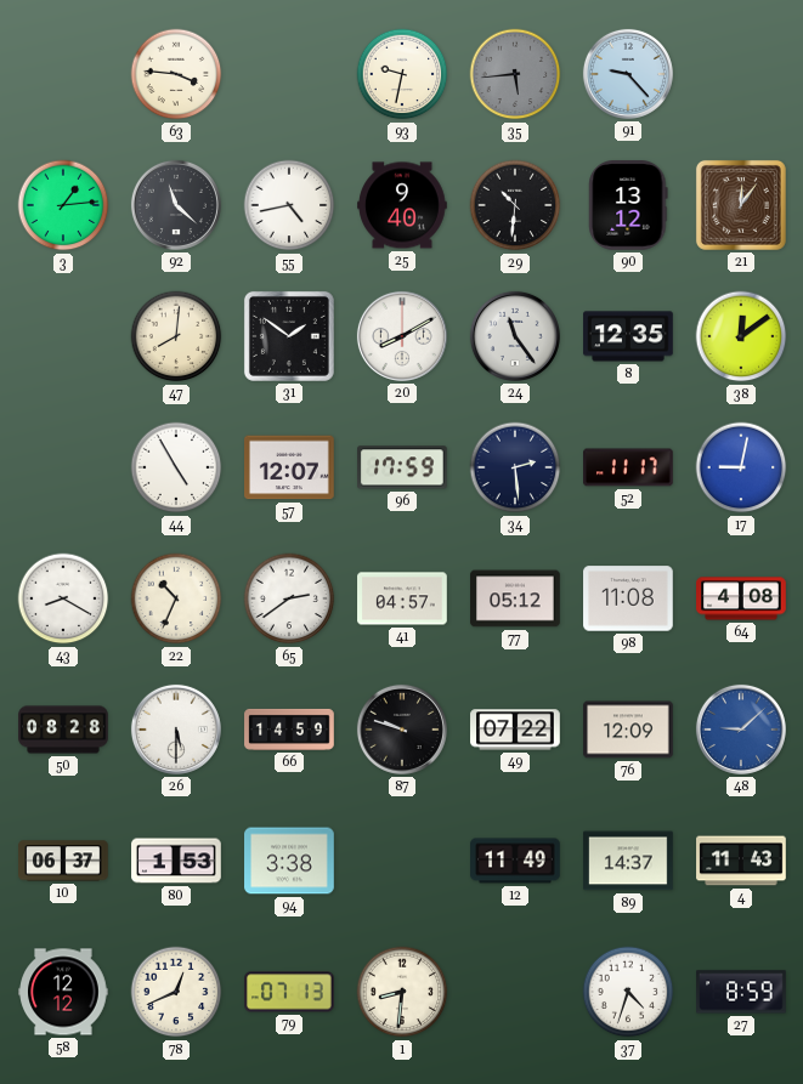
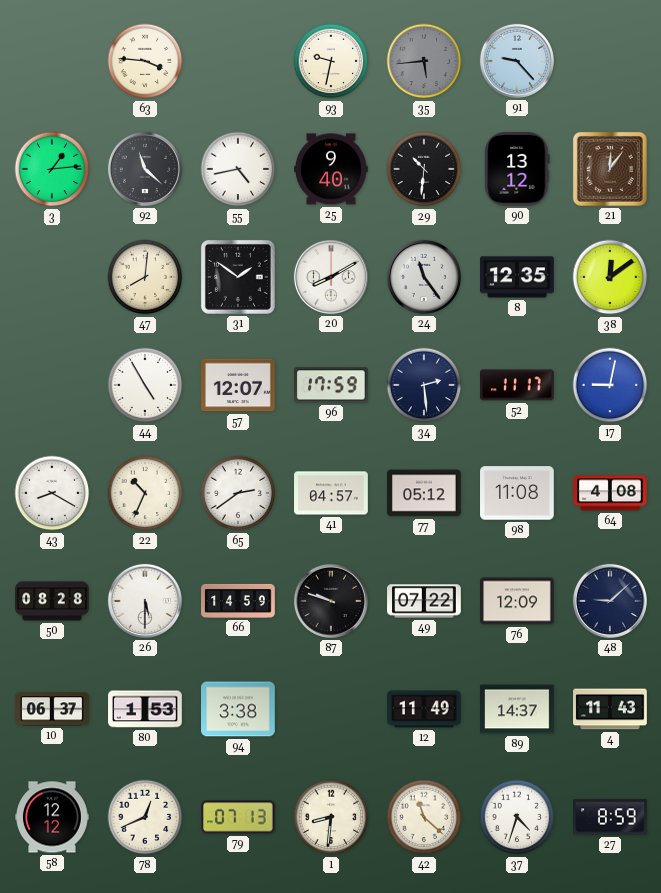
48 dial: blue -> navy
42: none -> 11:22
